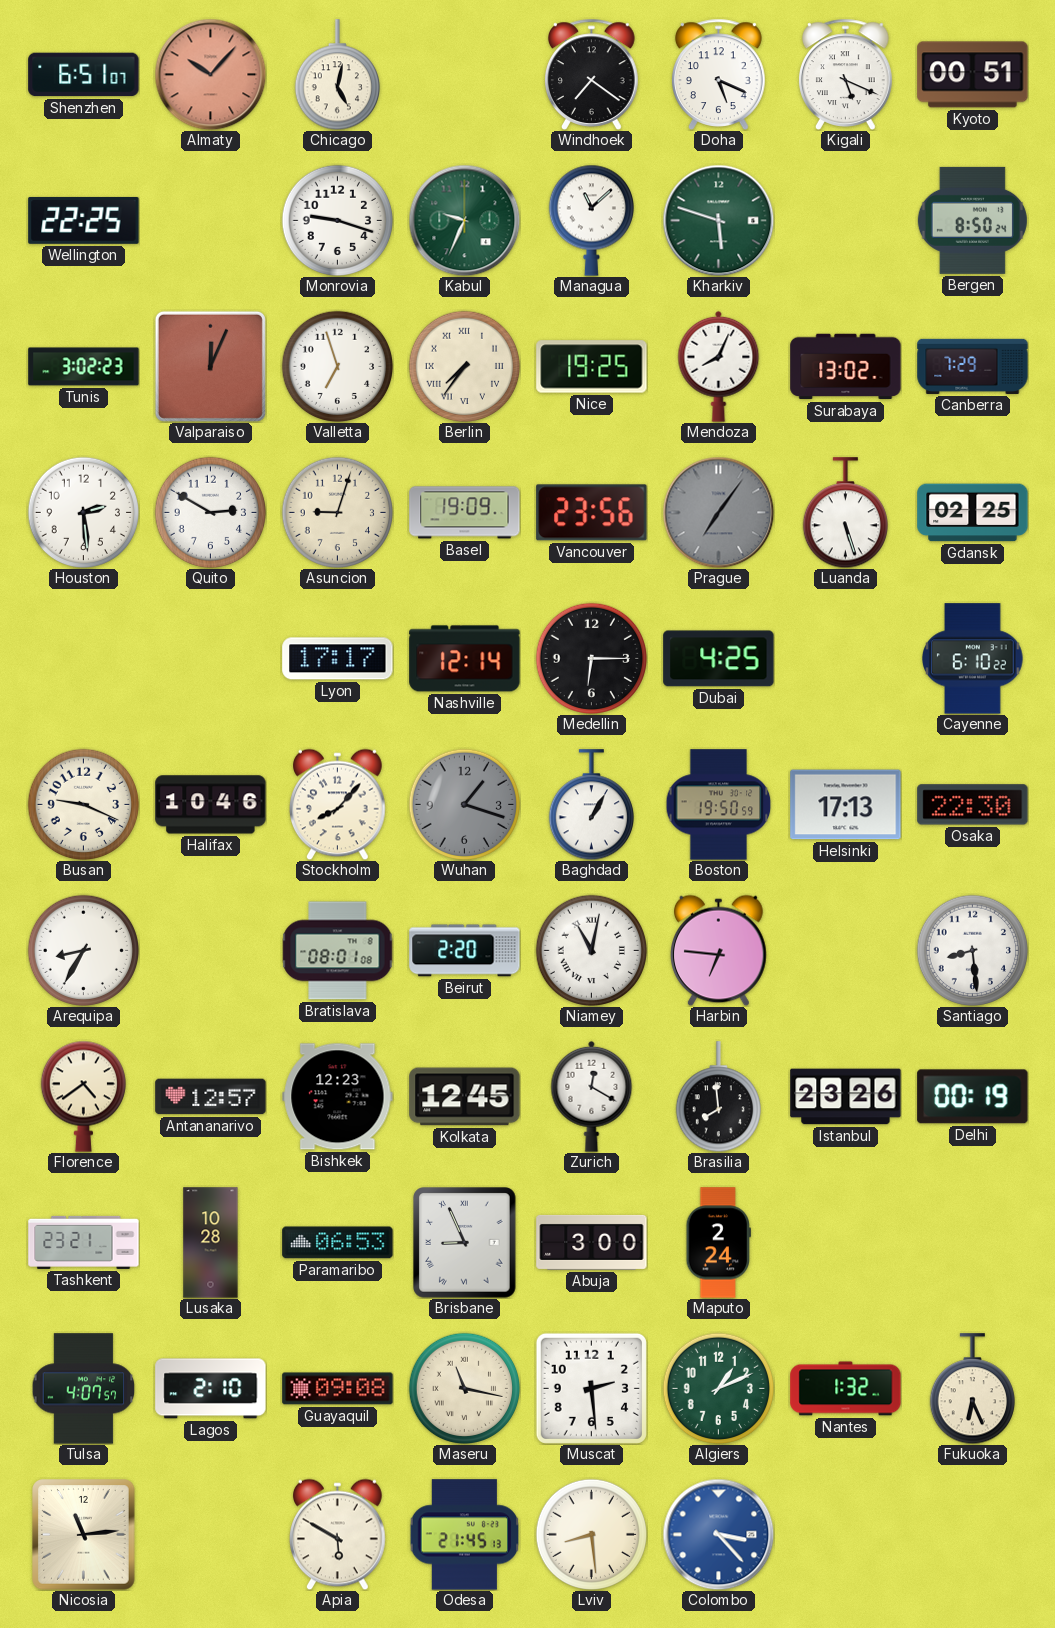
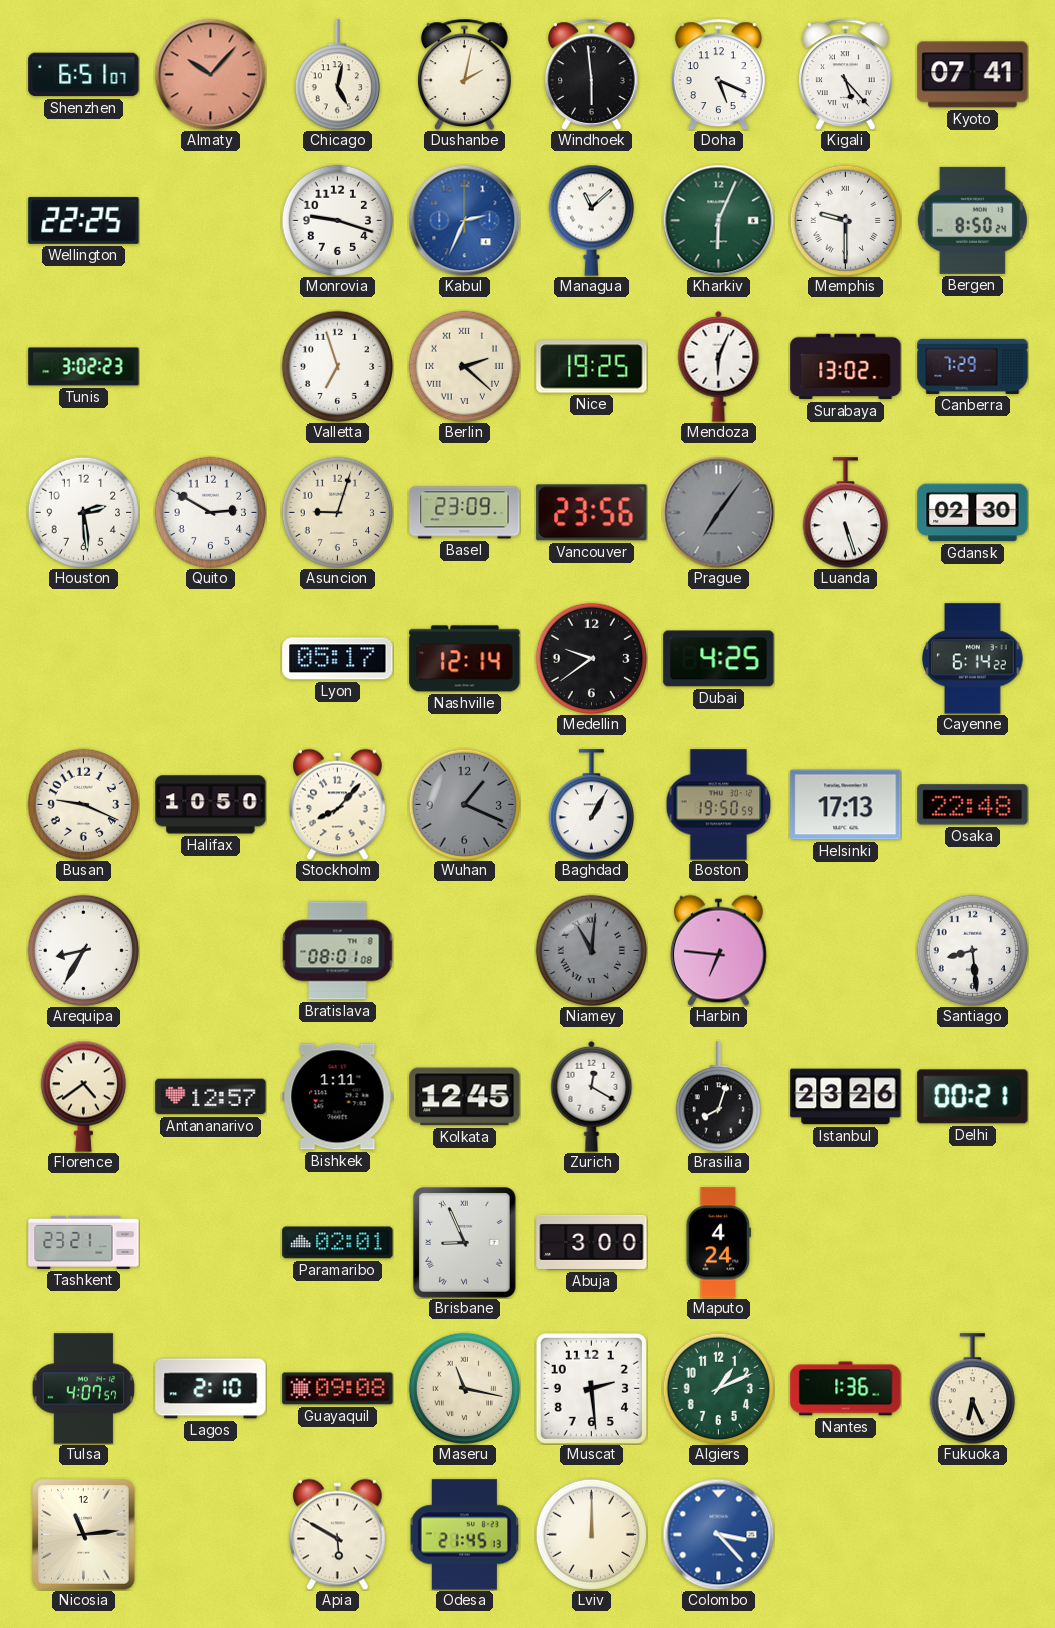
Dushanbe: none -> 2:02
Windhoek: 7:21 -> 5:59
Kigali: 5:19 -> 5:23
Kyoto: 00:51 -> 07:41
Kabul: 9:34 -> 2:34
Kabul dial: green -> blue
Kharkiv: 5:48 -> 6:04
Memphis: none -> 9:30
Valparaiso: 12:04 -> none
Berlin: 7:36 -> 2:22
Mendoza: 8:04 -> 6:04
Basel: 19:09 -> 23:09
Gdansk: 02:25 -> 02:30
Lyon: 17:17 -> 05:17
Medellin: 6:15 -> 9:39
Cayenne: 6:10 -> 6:14
Halifax: 10:46 -> 10:50
Wuhan: 1:18 -> 1:19
Osaka: 22:30 -> 22:48
Beirut: 2:20 -> none
Niamey: 11:02 -> 11:01
Niamey dial: white -> grey
Bishkek: 12:23 -> 1:11
Brasilia: 7:59 -> 8:03
Delhi: 00:19 -> 00:21
Lusaka: 10:28 -> none
Paramaribo: 06:53 -> 02:01
Maputo: 2:24 -> 4:24
Nantes: 1:32 -> 1:36
Lviv: 8:29 -> 12:00
